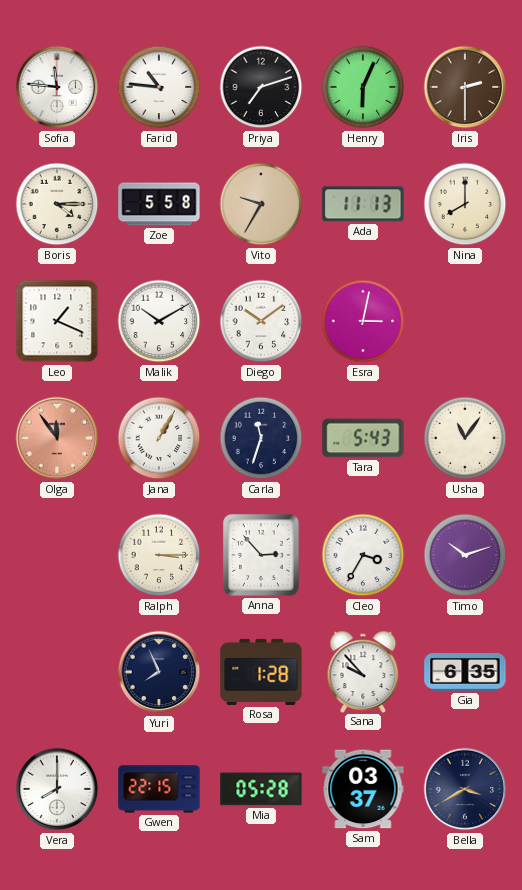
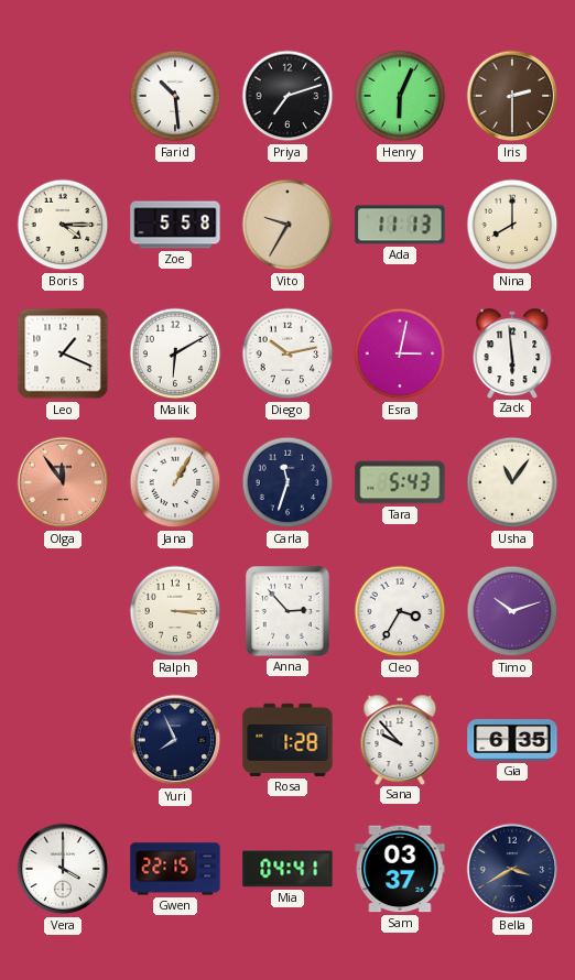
Sofia: 11:46 -> none
Farid: 10:46 -> 10:29
Malik: 10:10 -> 6:10
Diego: 10:09 -> 10:13
Zack: none -> 5:59
Vera: 8:00 -> 4:00
Mia: 05:28 -> 04:41
